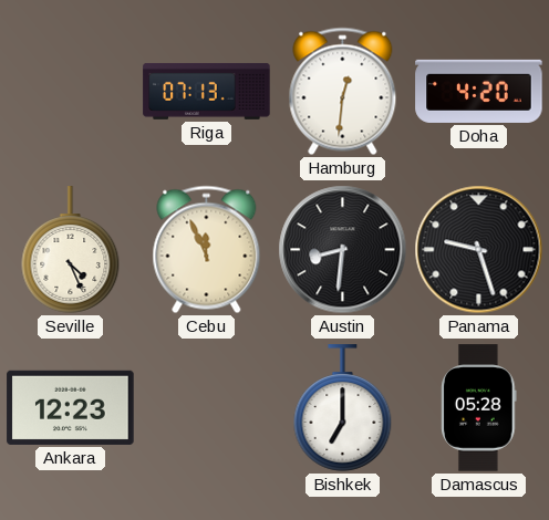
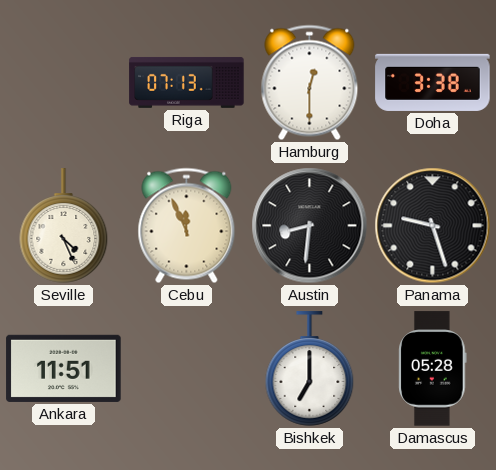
Hamburg: 12:31 -> 12:30
Doha: 4:20 -> 3:38
Ankara: 12:23 -> 11:51
